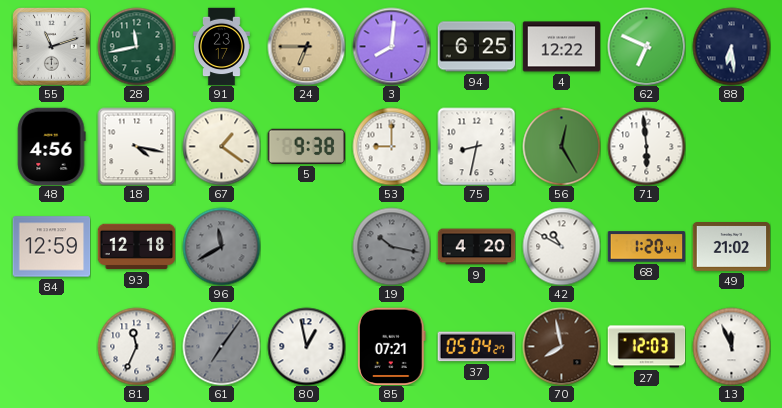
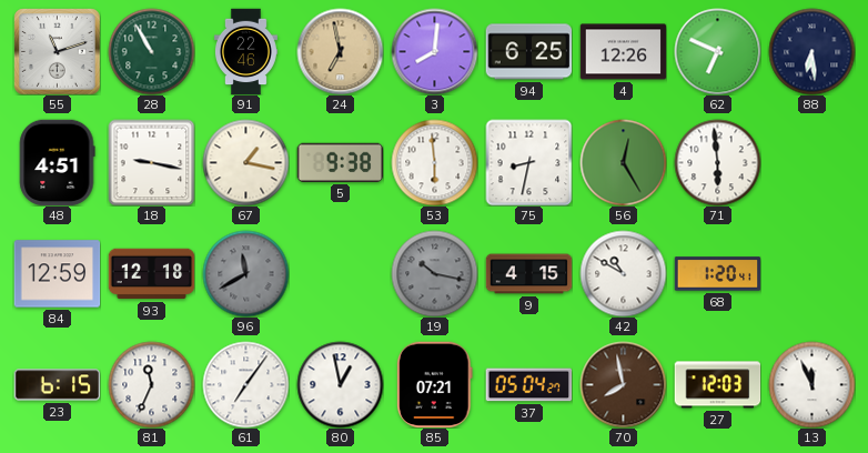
28: 11:43 -> 10:55
91: 23:17 -> 22:46
24: 6:45 -> 6:58
4: 12:22 -> 12:26
48: 4:56 -> 4:51
18: 4:17 -> 9:17
67: 1:21 -> 1:17
53: 9:00 -> 5:59
9: 4:20 -> 4:15
49: 21:02 -> none
23: none -> 6:15
61 dial: grey -> white
